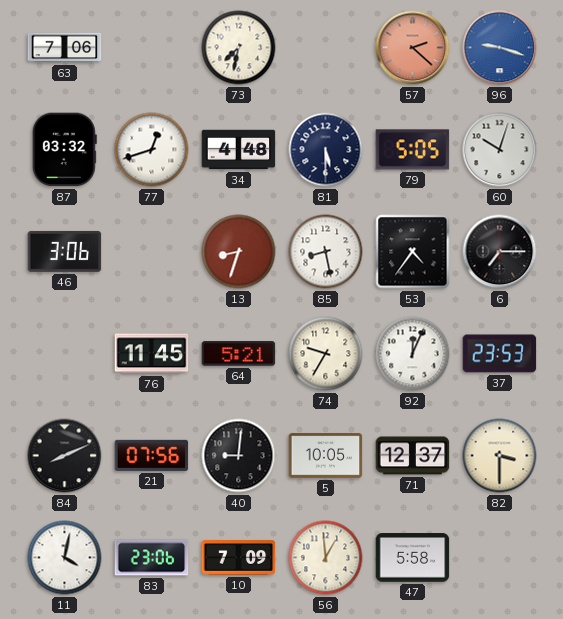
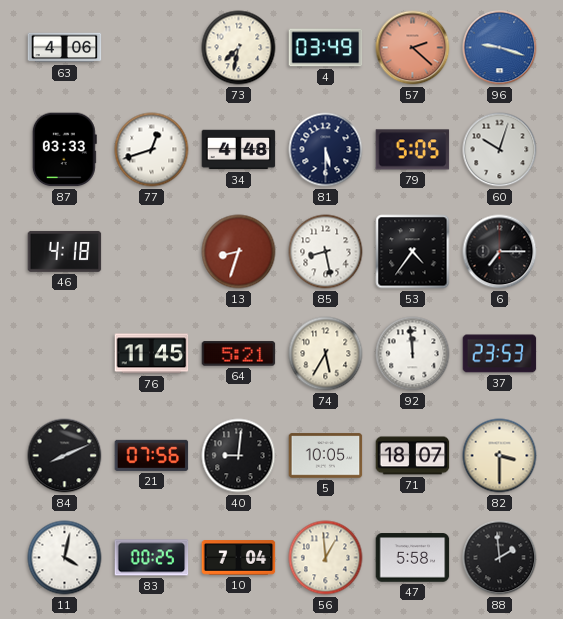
63: 7:06 -> 4:06
4: none -> 03:49
87: 03:32 -> 03:33
46: 3:06 -> 4:18
74: 9:35 -> 5:35
92: 12:04 -> 11:59
71: 12:37 -> 18:07
83: 23:06 -> 00:25
10: 7:09 -> 7:04
88: none -> 1:59
